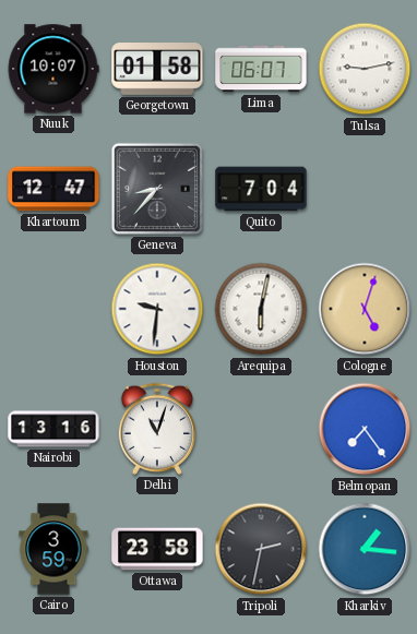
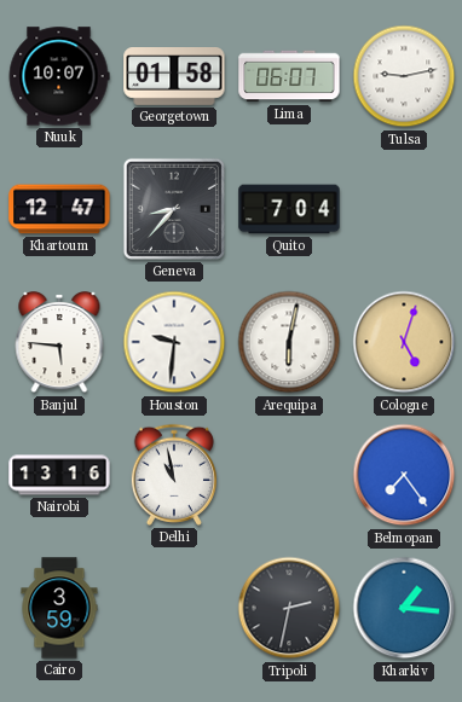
Banjul: none -> 5:46
Delhi: 11:03 -> 10:58
Ottawa: 23:58 -> none
